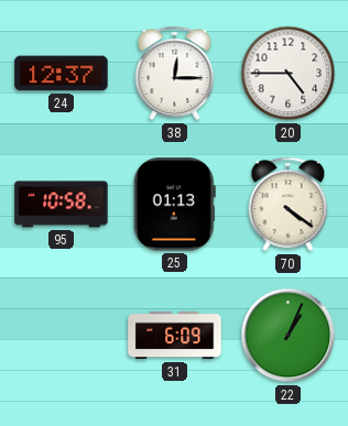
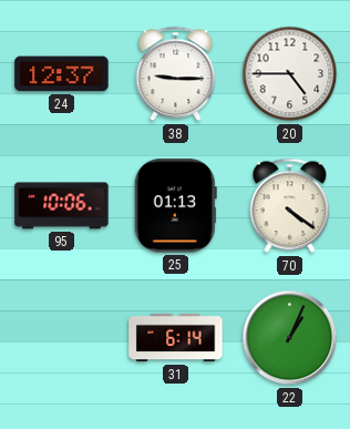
38: 12:15 -> 9:15
95: 10:58 -> 10:06
31: 6:09 -> 6:14
